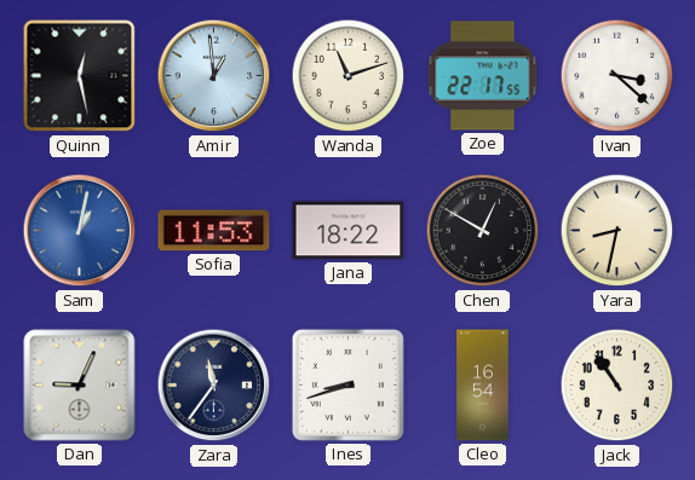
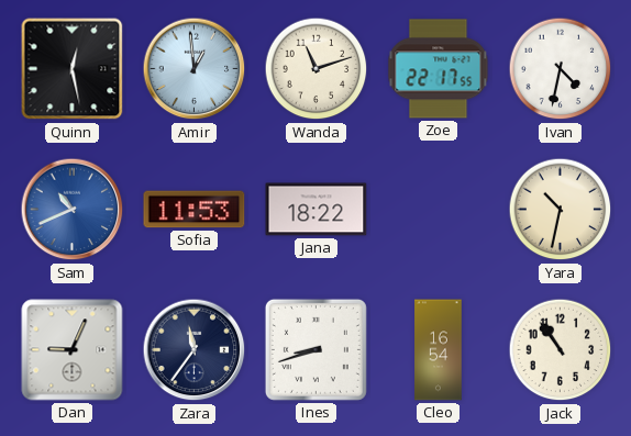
Ivan: 3:22 -> 4:32
Sam: 1:02 -> 10:41
Chen: 12:50 -> none
Yara: 8:32 -> 10:32
